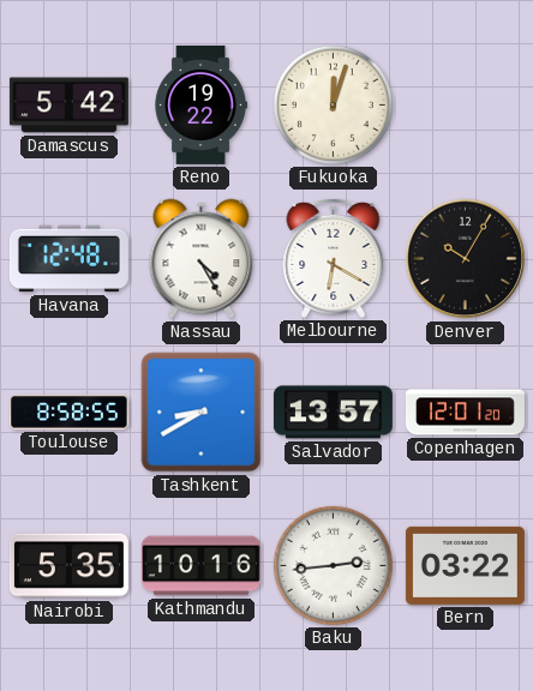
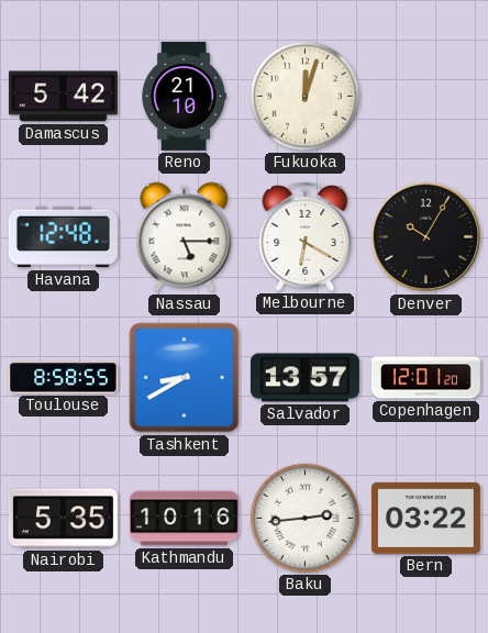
Reno: 19:22 -> 21:10
Nassau: 4:25 -> 5:15
